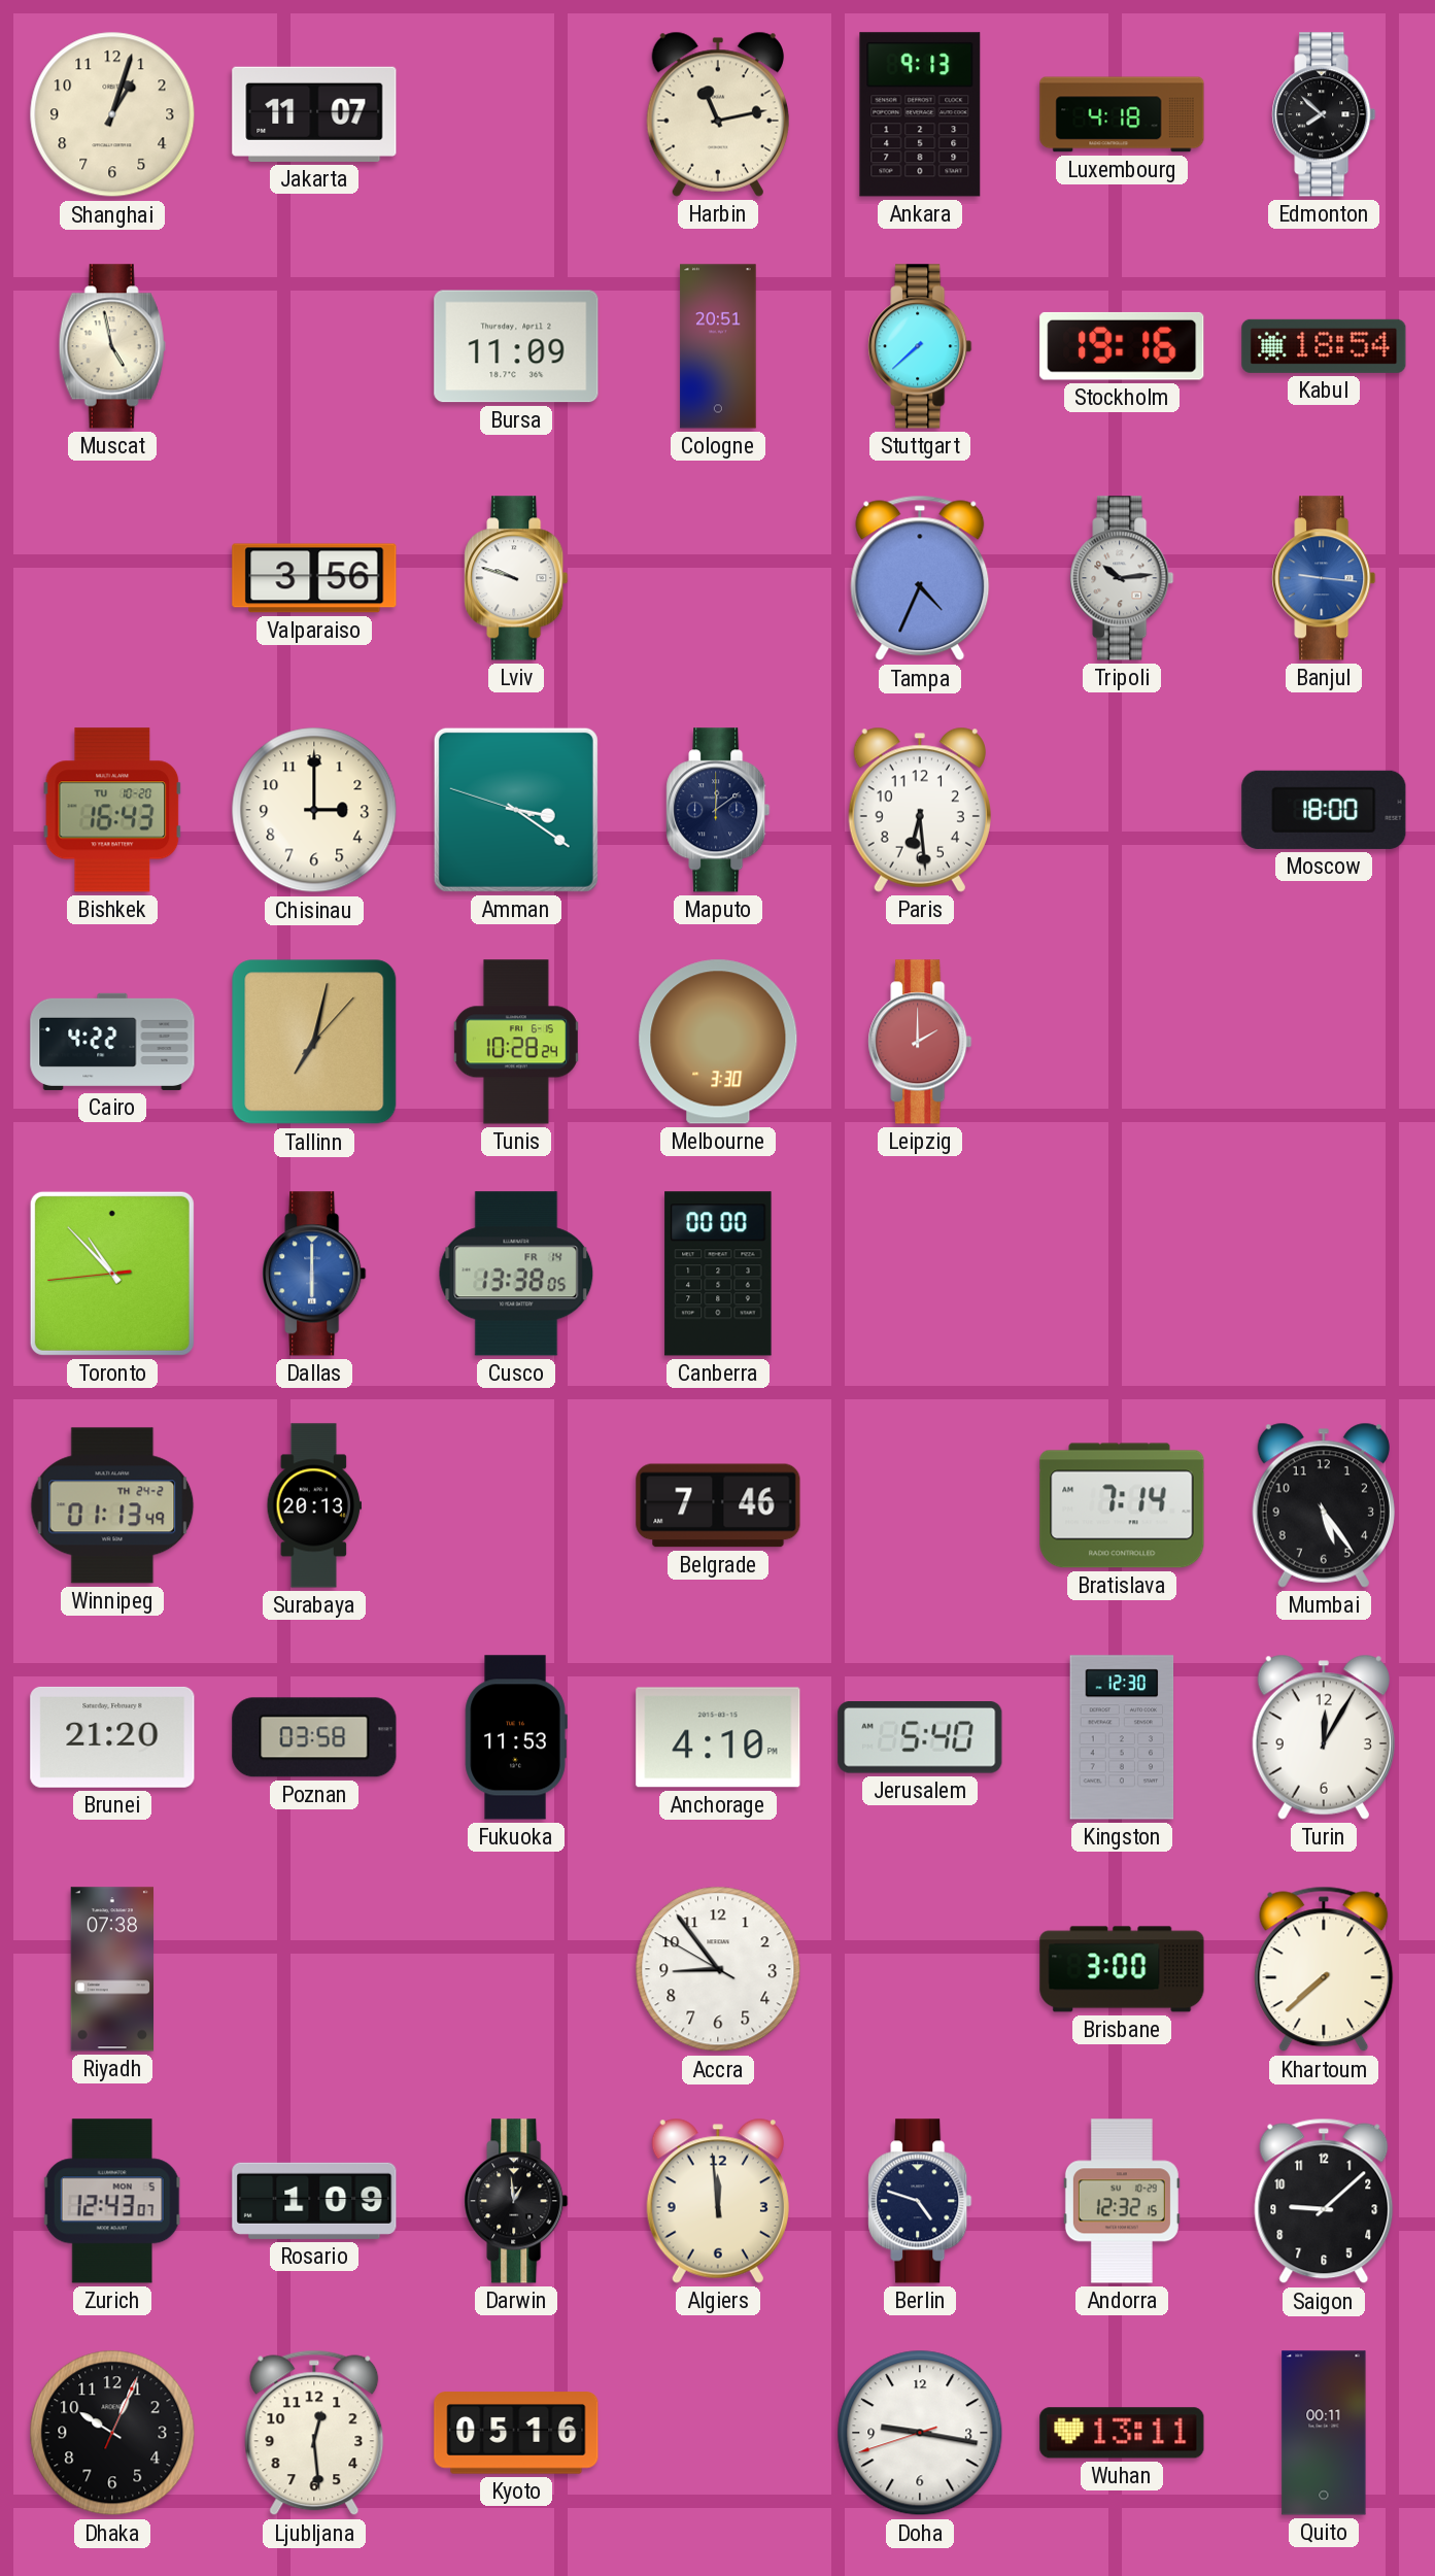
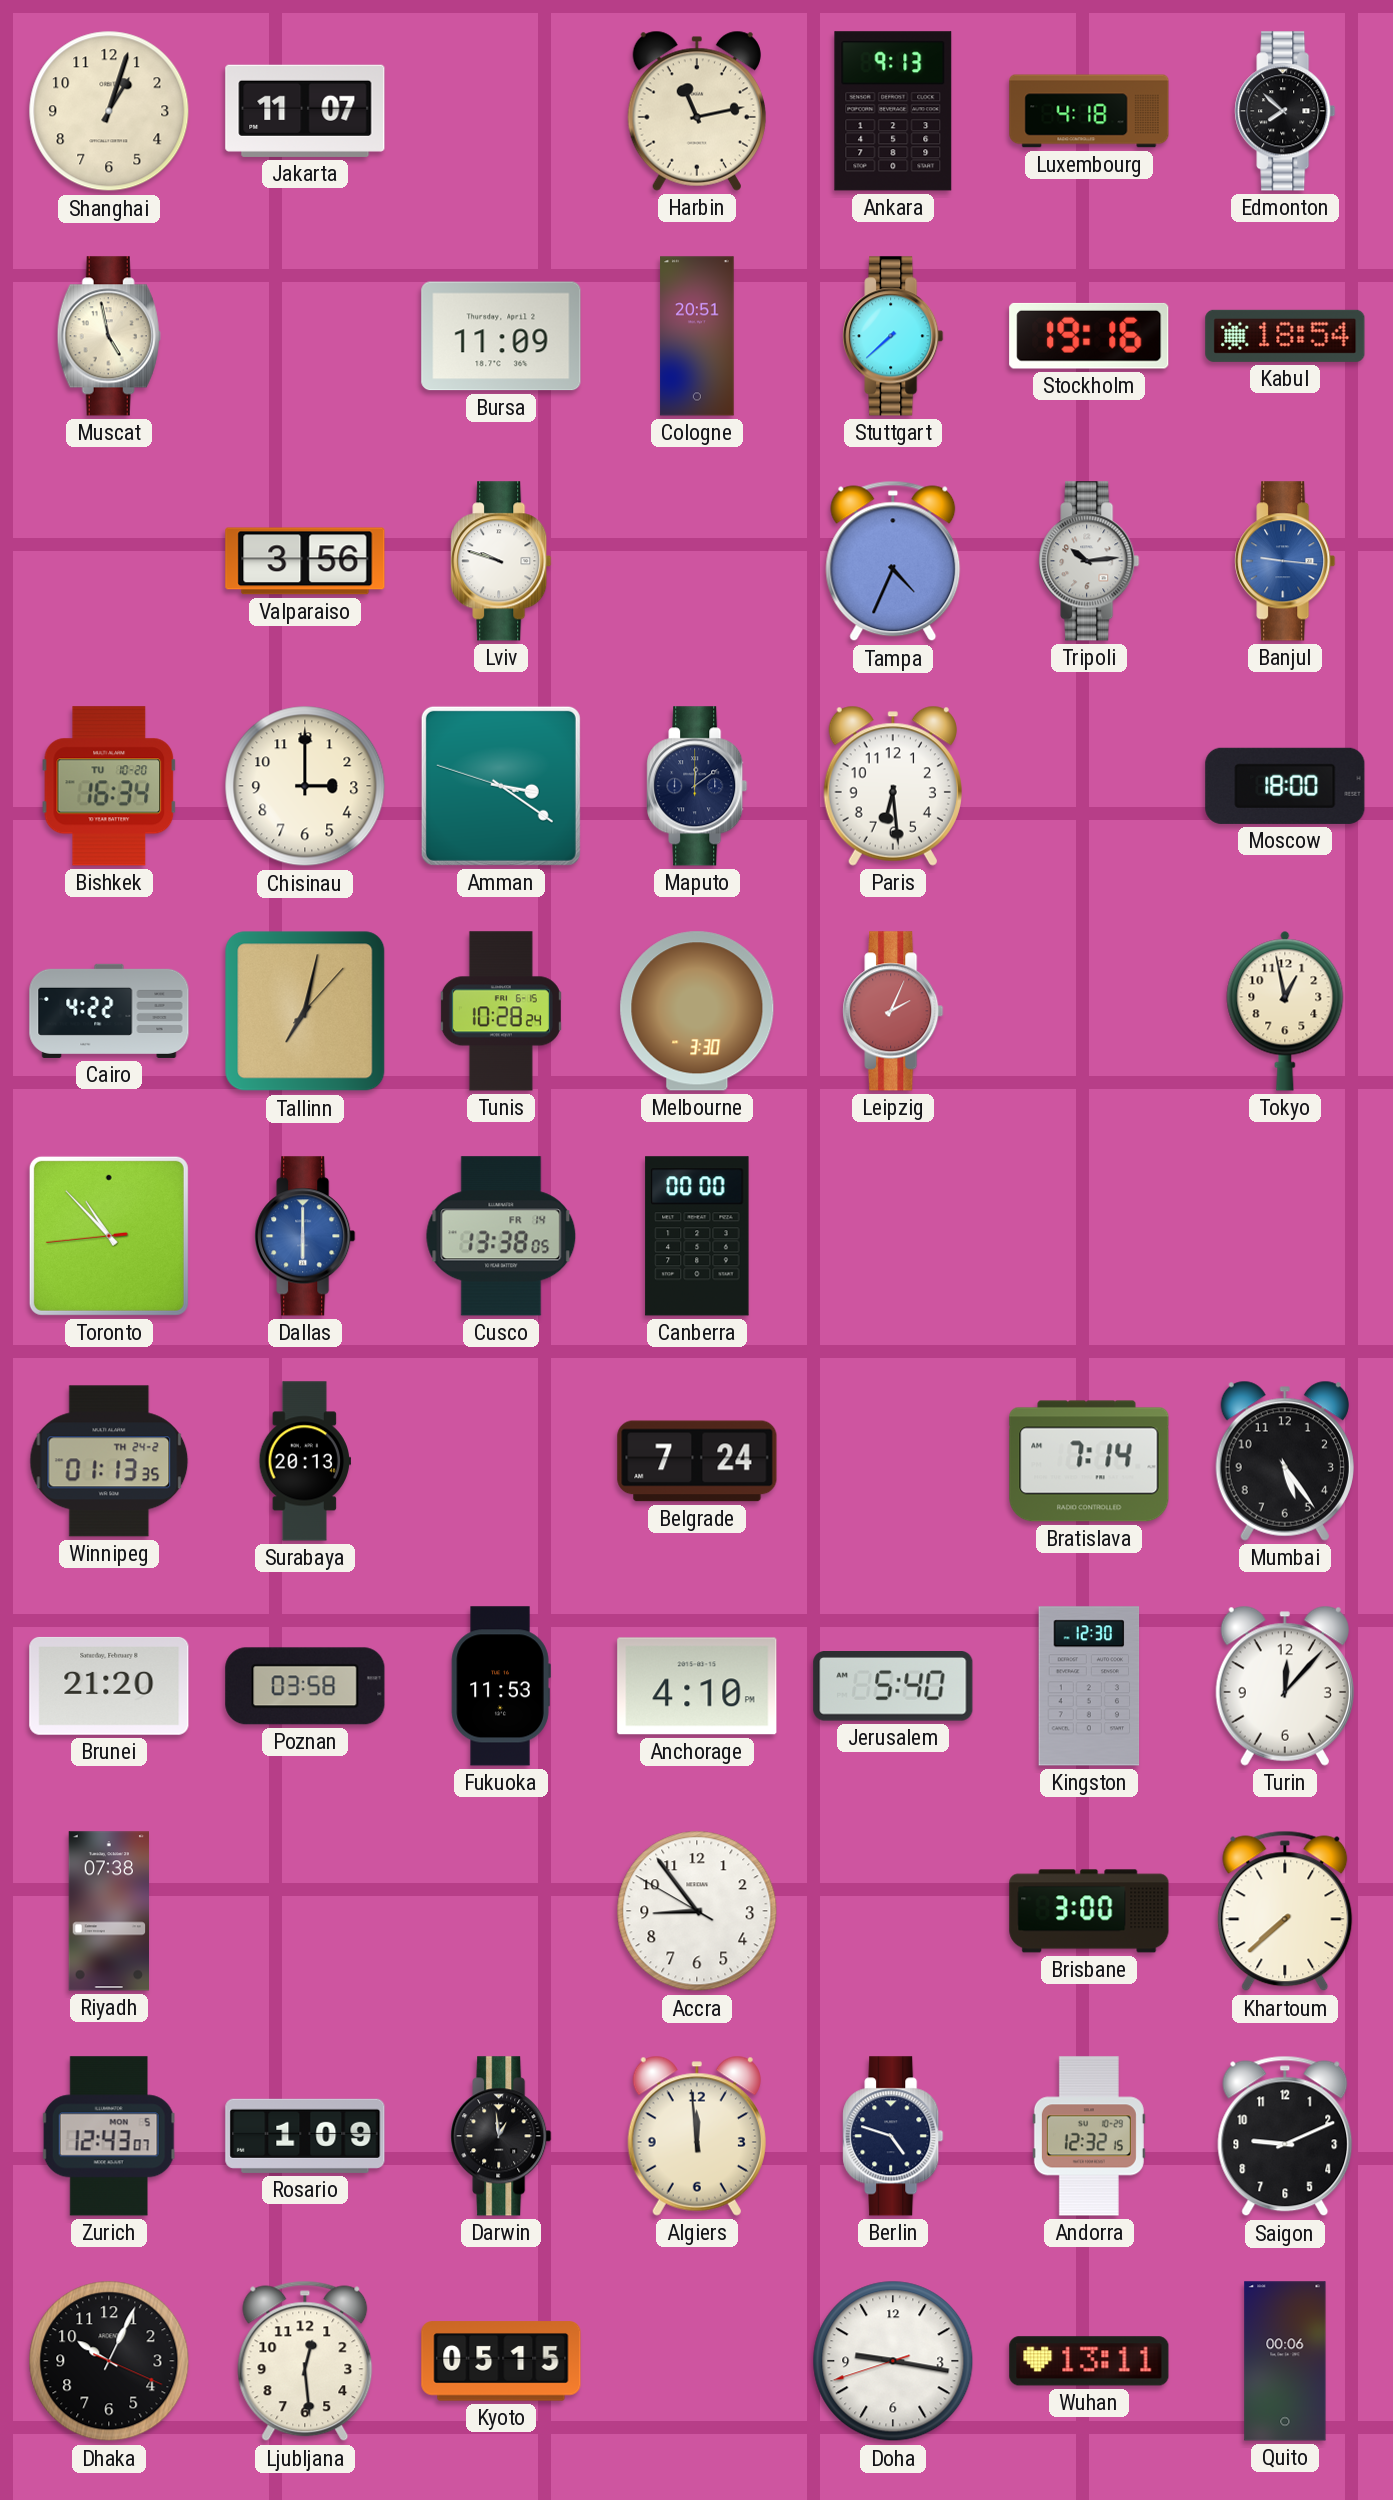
Bishkek: 16:43 -> 16:34
Leipzig: 2:00 -> 2:04
Tokyo: none -> 12:58
Winnipeg: 01:13:49 -> 01:13:35
Belgrade: 7:46 -> 7:24
Turin: 12:05 -> 12:07
Saigon: 9:08 -> 9:11
Dhaka: 10:04:04 -> 10:04:19
Kyoto: 05:16 -> 05:15
Quito: 00:11 -> 00:06
